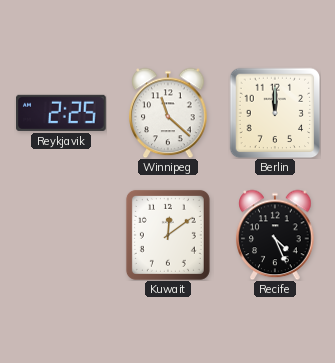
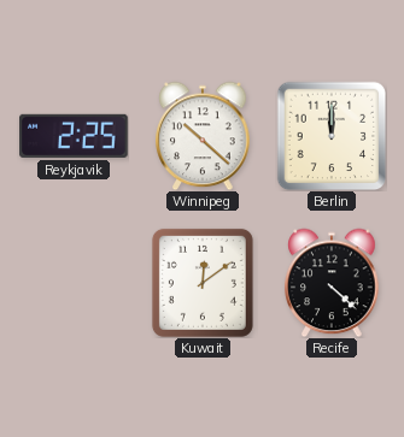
Winnipeg: 11:22 -> 10:22
Recife: 4:26 -> 4:22
